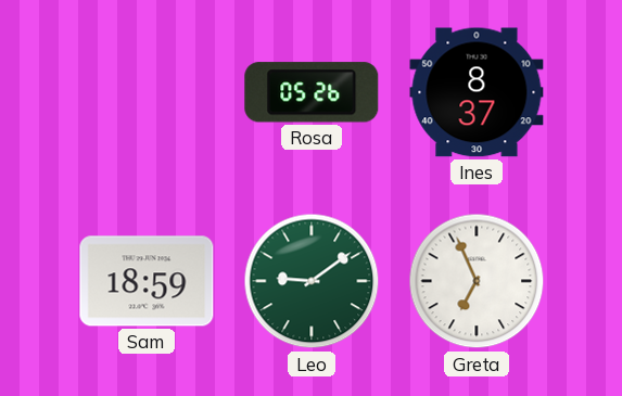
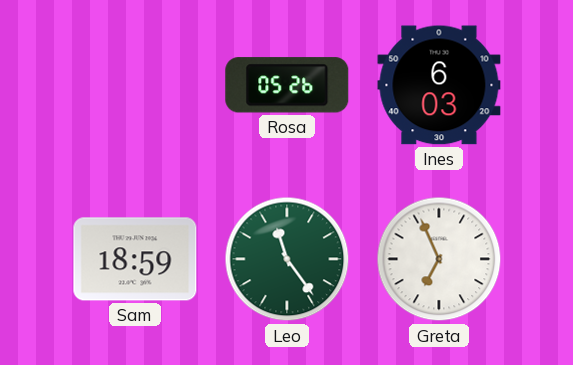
Ines: 8:37 -> 6:03
Leo: 9:09 -> 11:24
